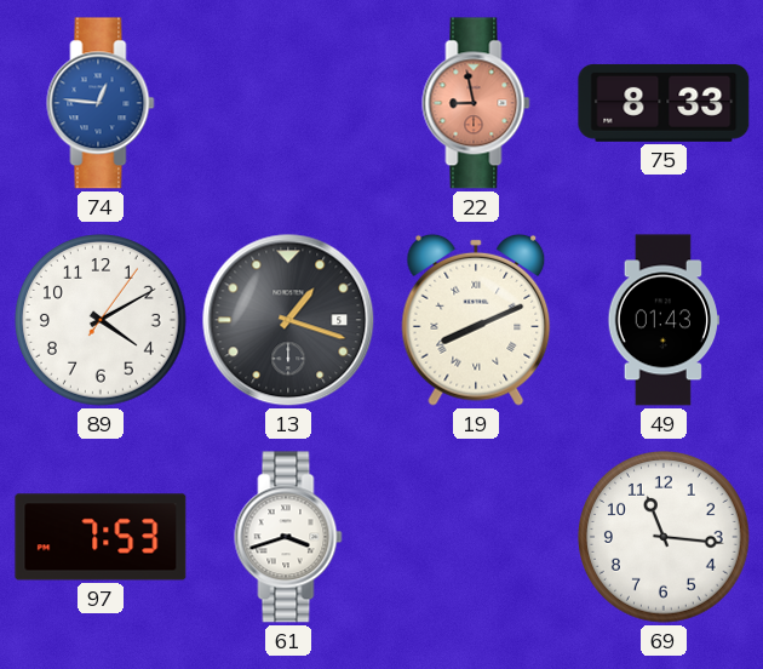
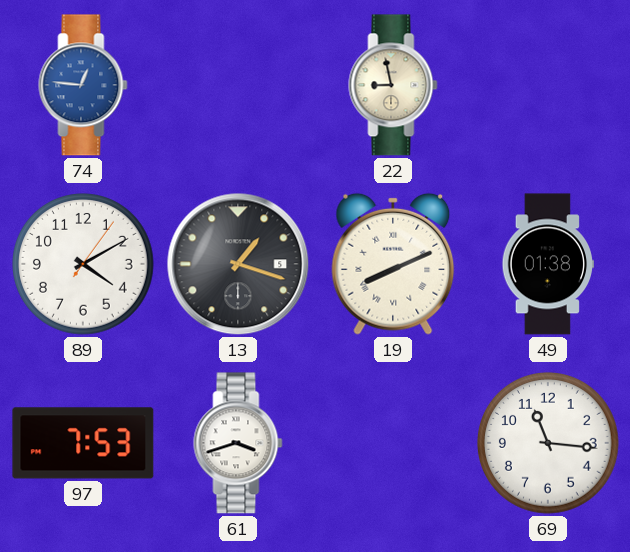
22 dial: salmon -> cream
75: 8:33 -> none
49: 01:43 -> 01:38
